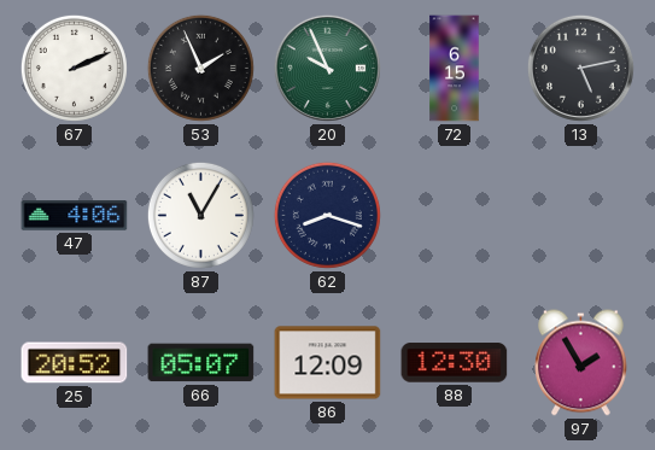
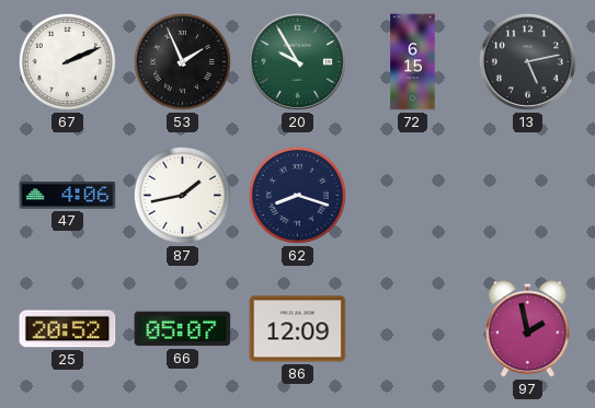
20: 9:56 -> 9:55
87: 11:05 -> 1:43
88: 12:30 -> none
97: 1:55 -> 1:58
